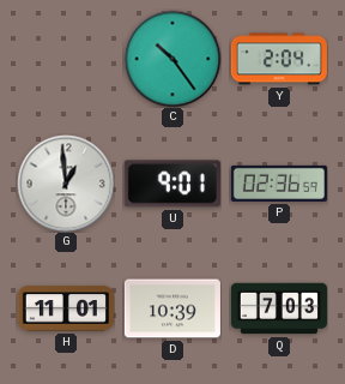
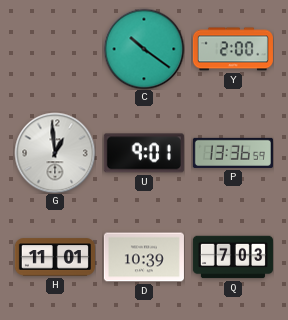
C: 10:24 -> 10:21
Y: 2:04 -> 2:00
P: 02:36 -> 13:36
